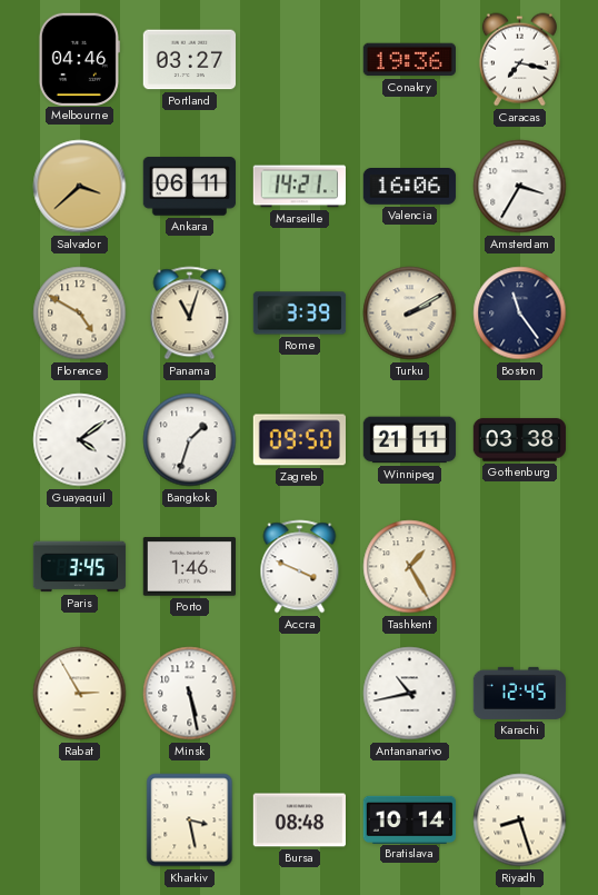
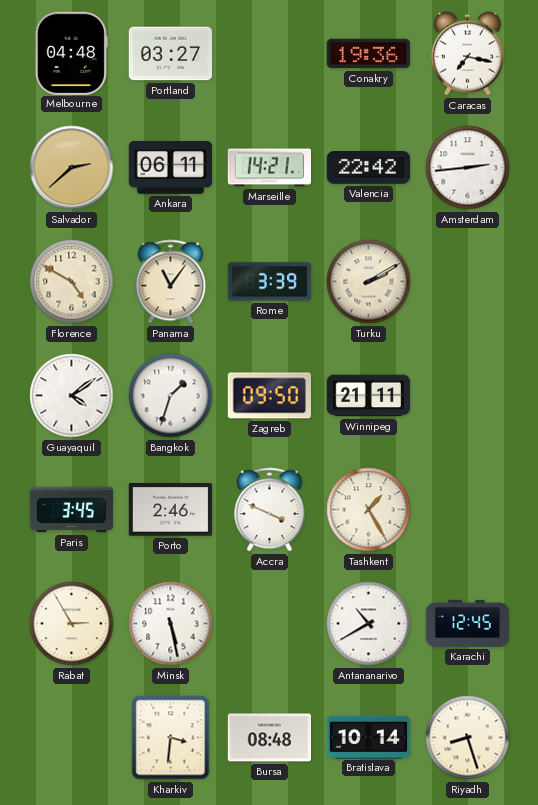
Melbourne: 04:46 -> 04:48
Salvador: 3:38 -> 2:38
Valencia: 16:06 -> 22:42
Amsterdam: 3:35 -> 2:44
Panama: 11:03 -> 11:06
Boston: 11:24 -> none
Gothenburg: 03:38 -> none
Porto: 1:46 -> 2:46
Antananarivo: 10:43 -> 10:40
Kharkiv: 3:28 -> 3:31
